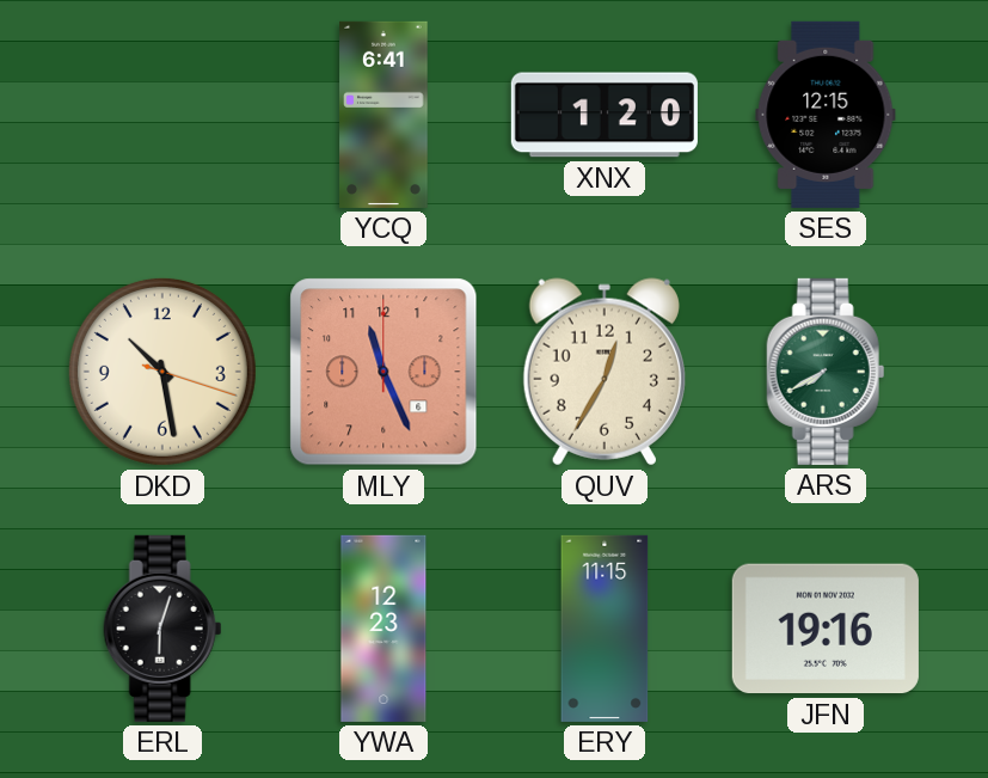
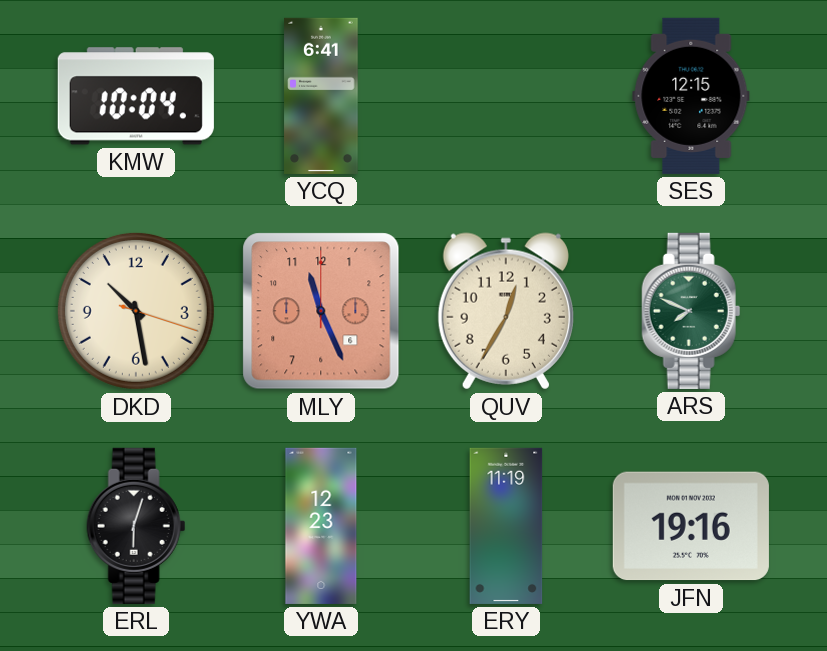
KMW: none -> 10:04
XNX: 1:20 -> none
ARS: 7:40 -> 7:49
ERY: 11:15 -> 11:19
